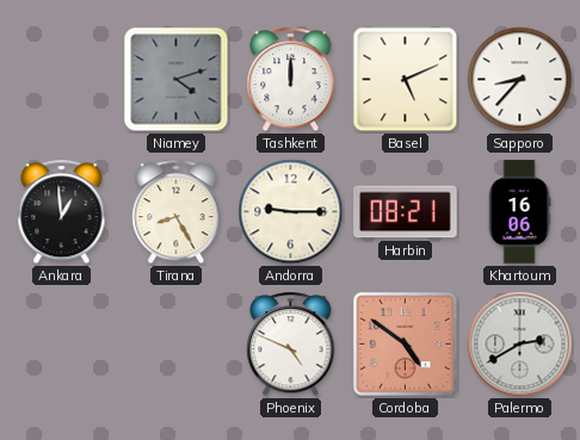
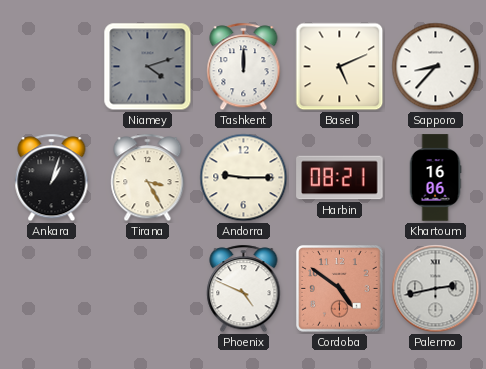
Ankara: 12:59 -> 1:03
Tirana: 8:25 -> 3:25
Palermo: 2:40 -> 2:43
